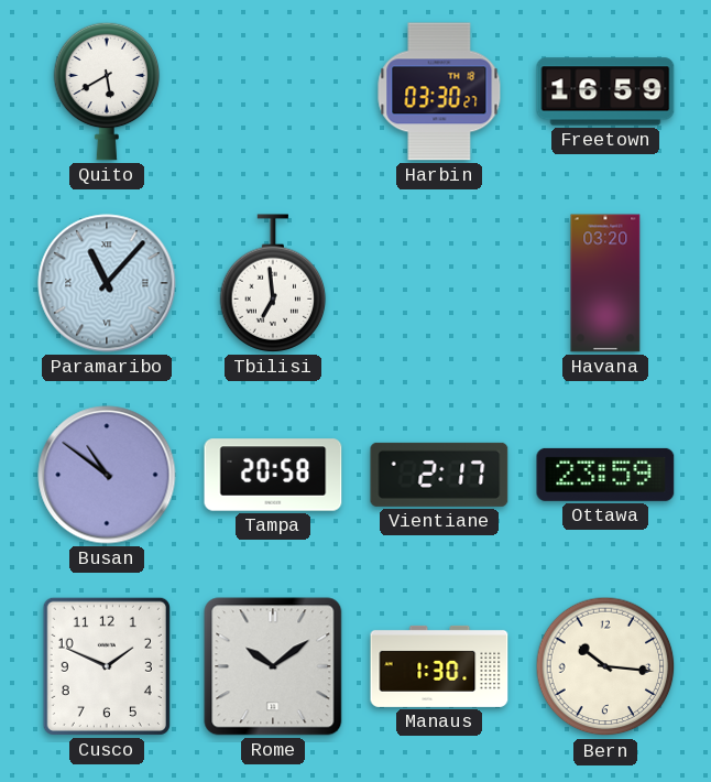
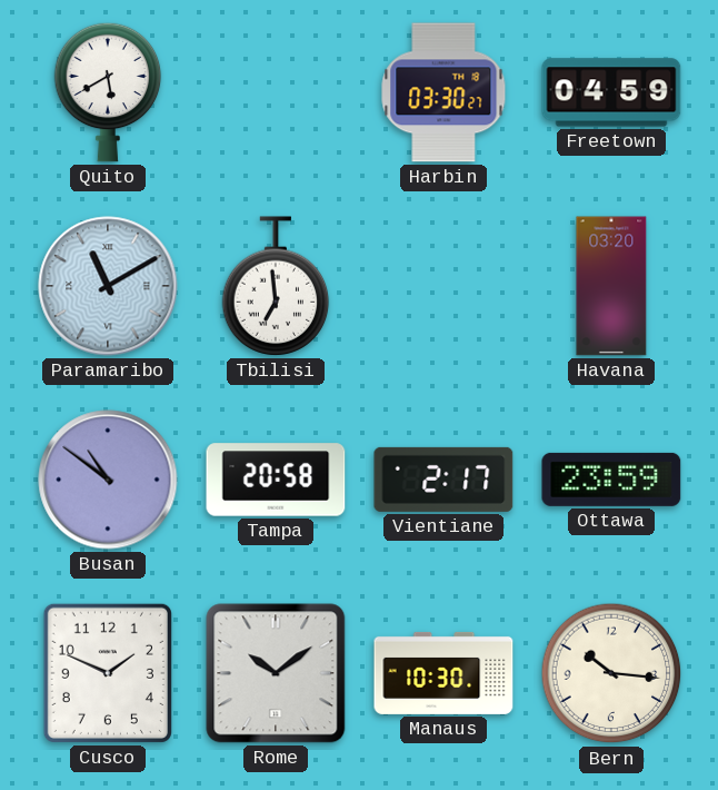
Freetown: 16:59 -> 04:59
Paramaribo: 11:07 -> 11:10
Manaus: 1:30 -> 10:30
